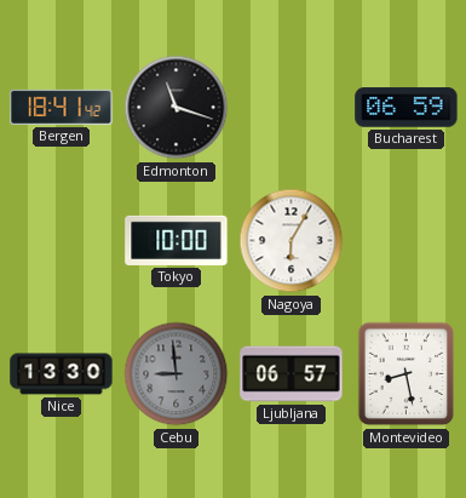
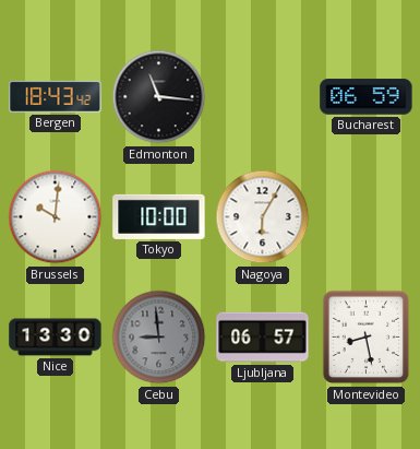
Bergen: 18:41 -> 18:43
Edmonton: 11:18 -> 11:16
Brussels: none -> 10:01
